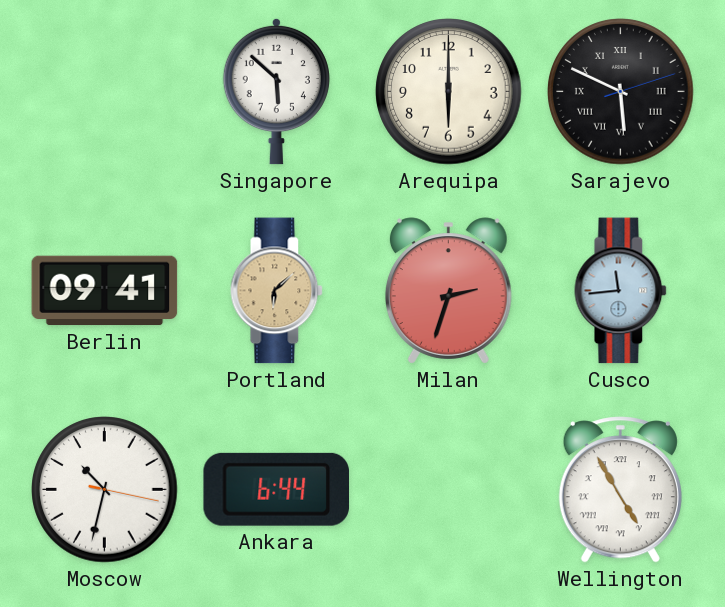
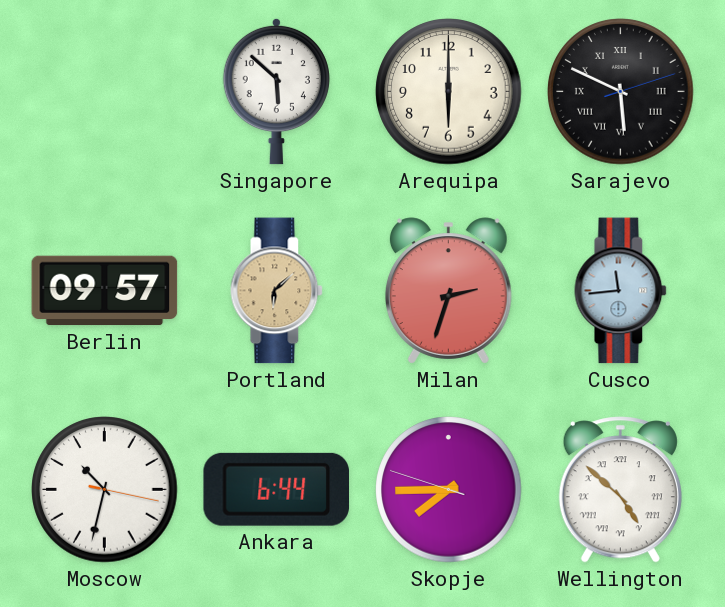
Berlin: 09:41 -> 09:57
Skopje: none -> 7:44
Wellington: 4:55 -> 4:52
